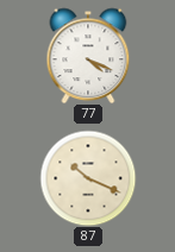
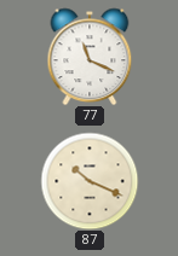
77: 4:19 -> 11:19
